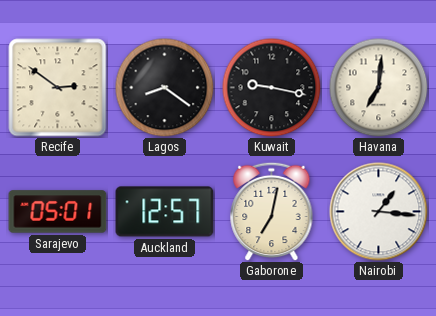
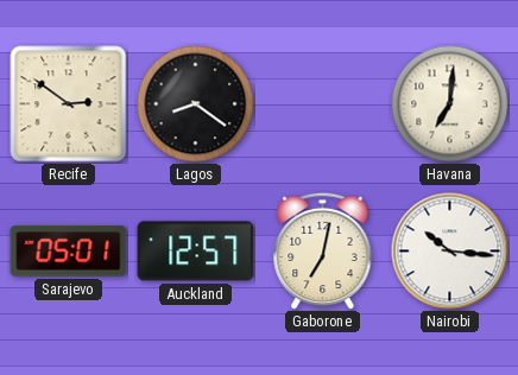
Kuwait: 9:17 -> none
Nairobi: 1:16 -> 10:16
